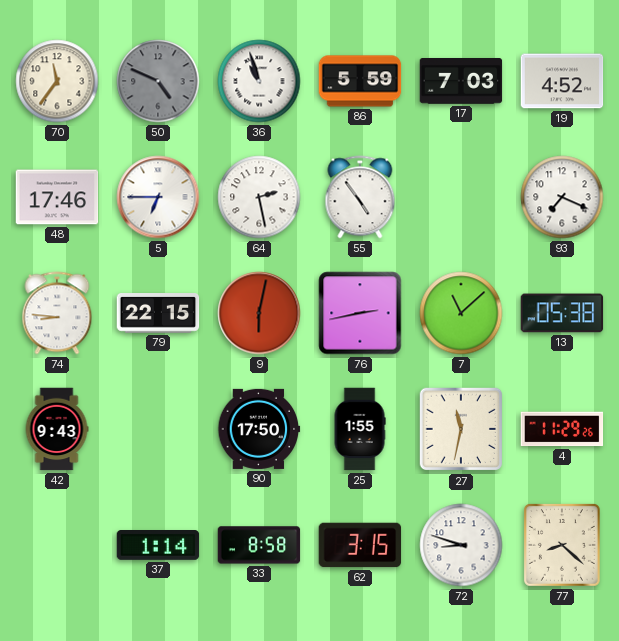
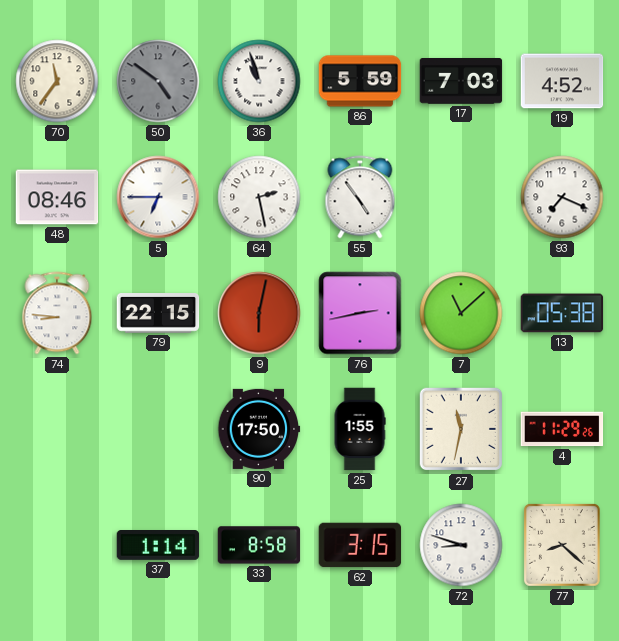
50: 4:49 -> 4:51
48: 17:46 -> 08:46
42: 9:43 -> none
